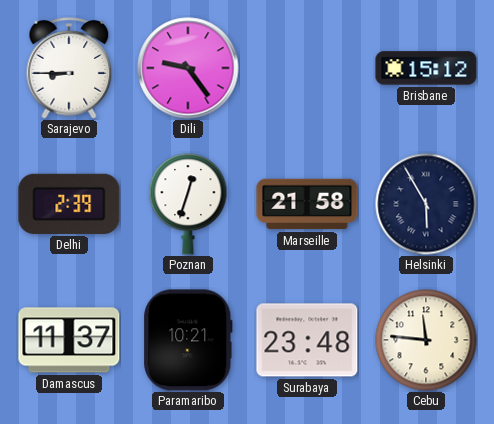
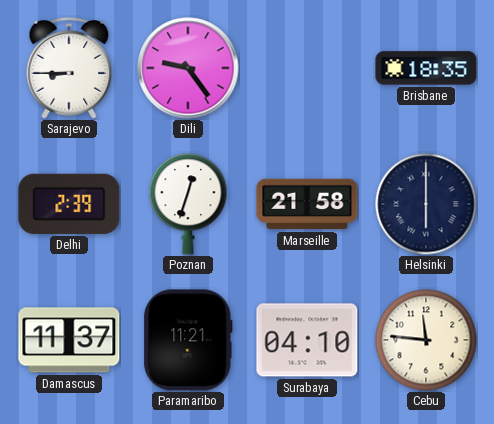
Brisbane: 15:12 -> 18:35
Helsinki: 5:55 -> 6:00
Paramaribo: 10:21 -> 11:21
Surabaya: 23:48 -> 04:10
